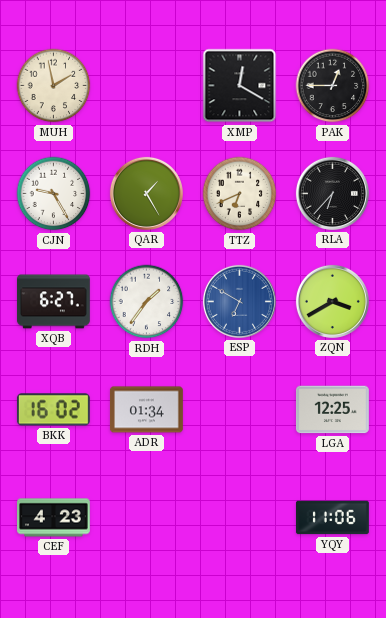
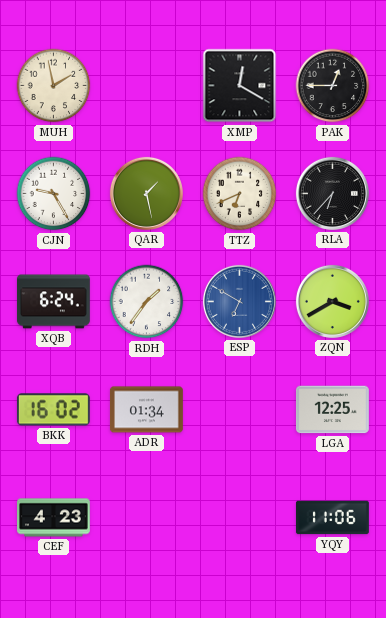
QAR: 1:25 -> 1:28
XQB: 6:27 -> 6:24
